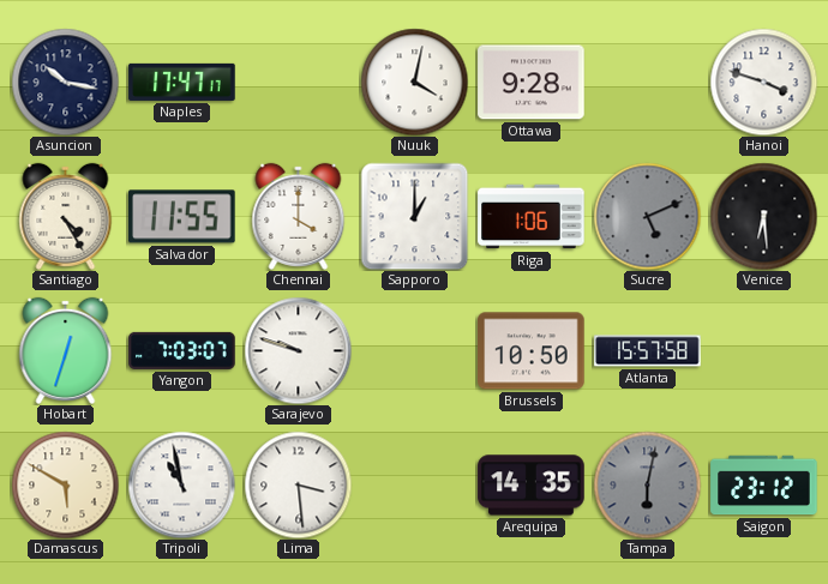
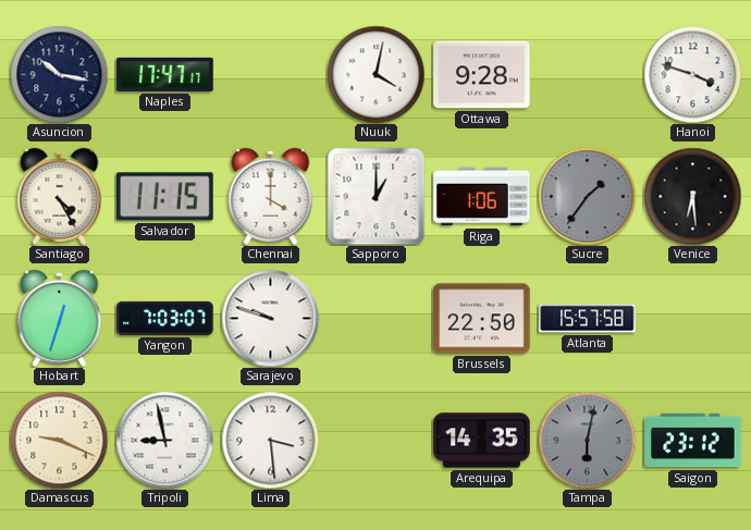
Salvador: 11:55 -> 11:15
Sucre: 5:11 -> 1:36
Brussels: 10:50 -> 22:50
Damascus: 5:50 -> 9:19
Tripoli: 10:58 -> 8:58
